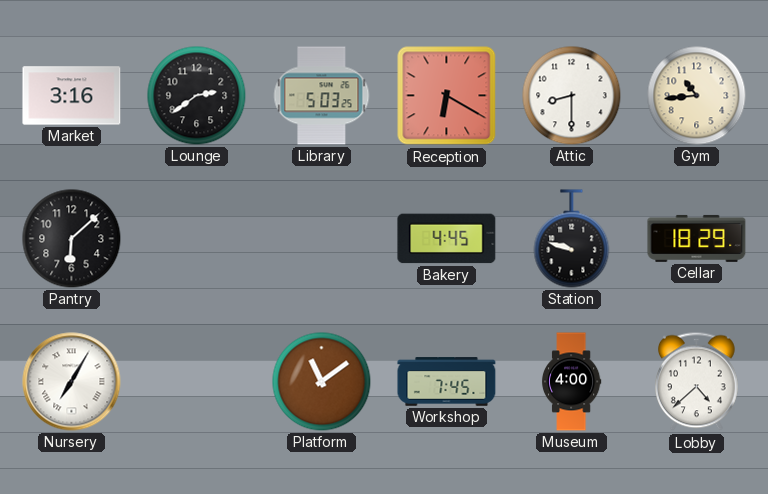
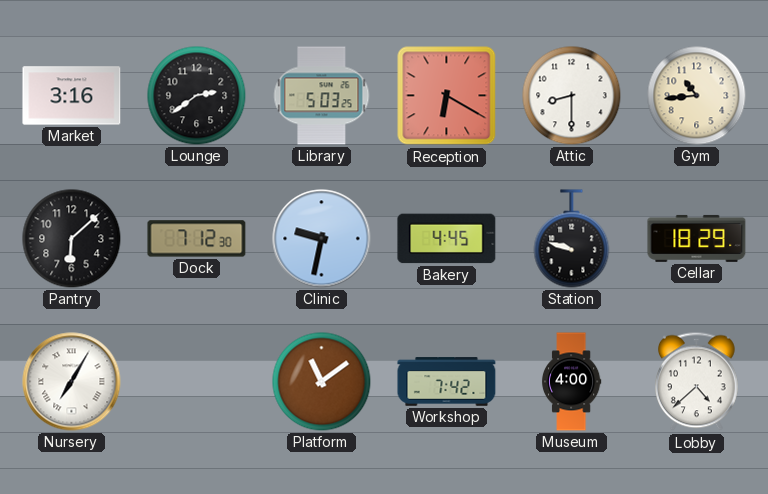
Dock: none -> 7:12
Clinic: none -> 9:32
Workshop: 7:45 -> 7:42
